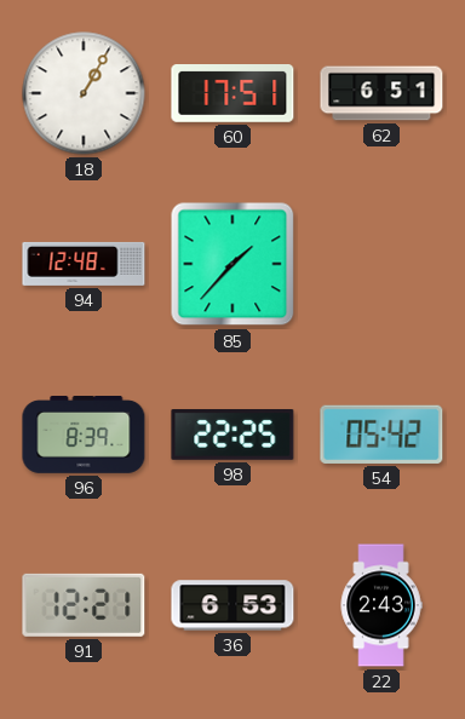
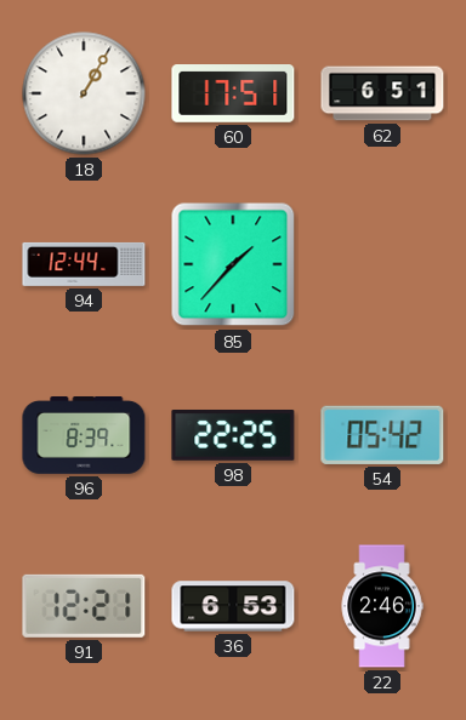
94: 12:48 -> 12:44
22: 2:43 -> 2:46
